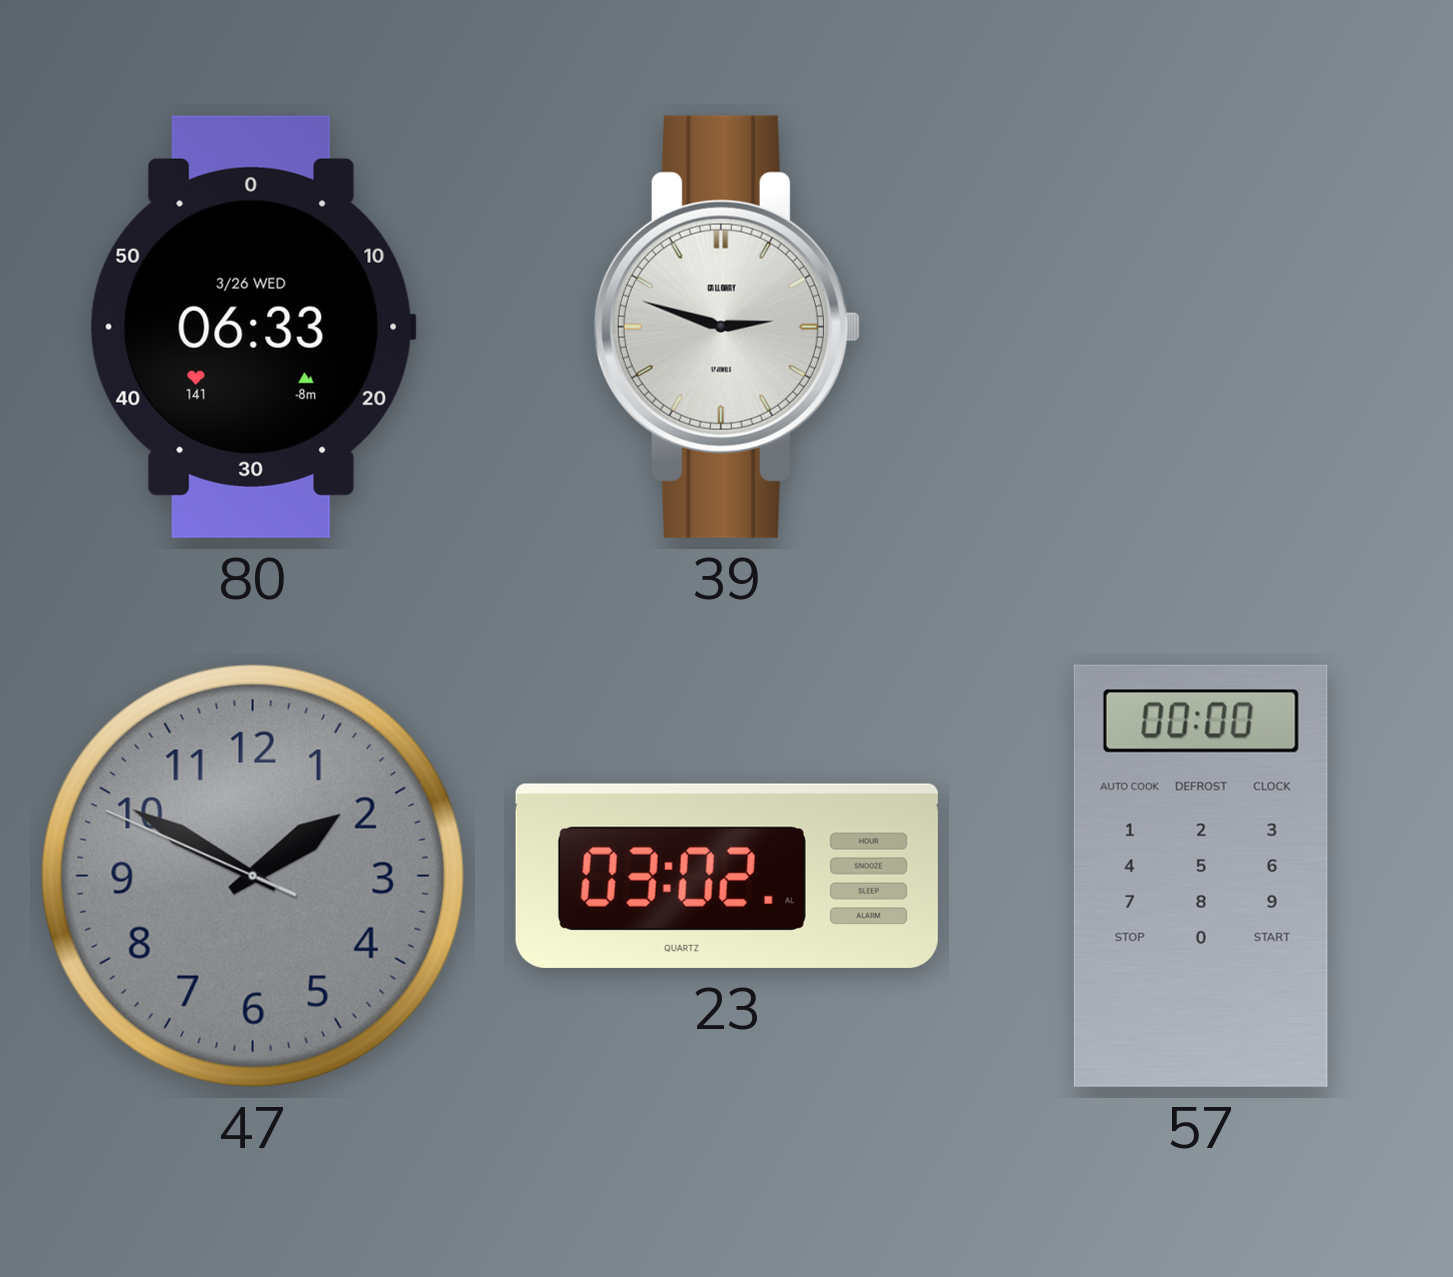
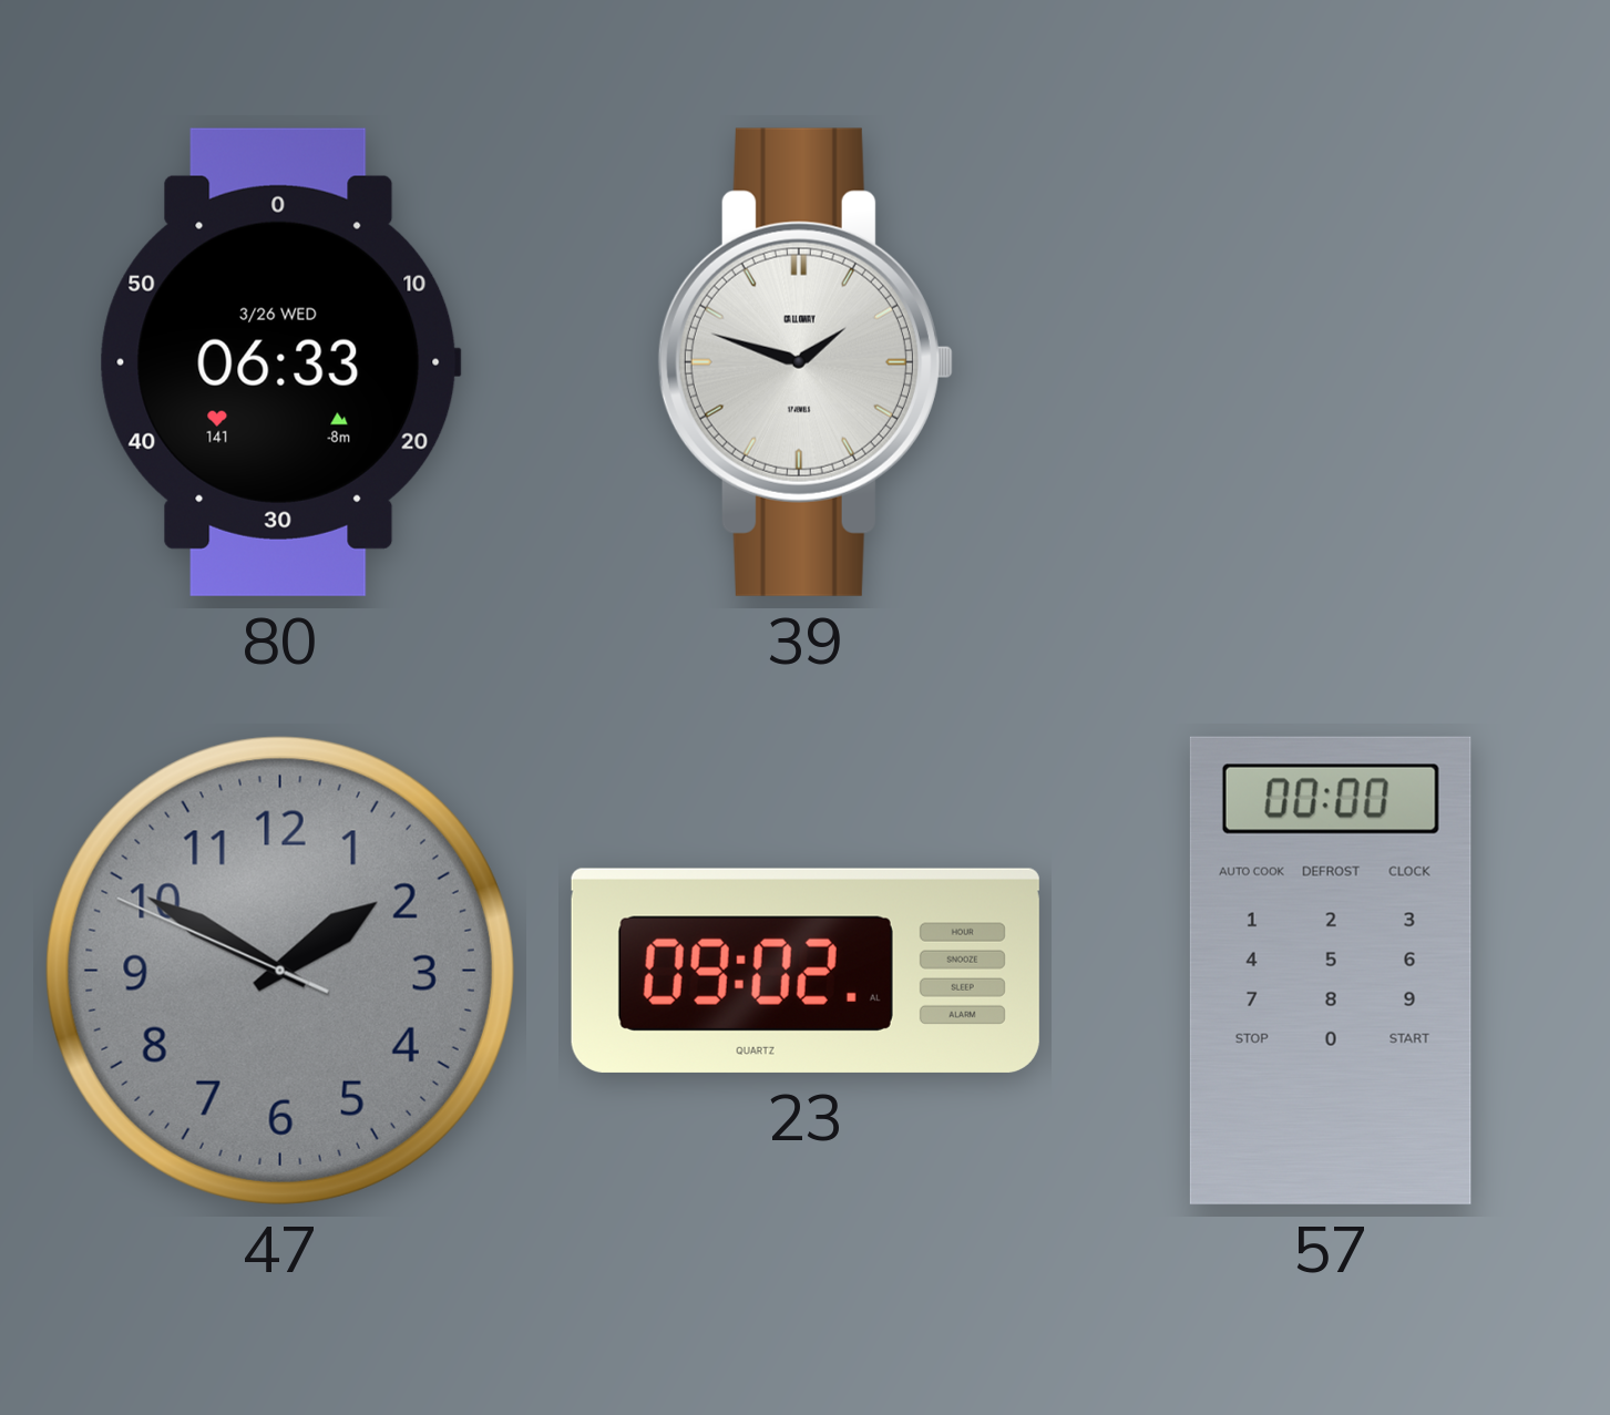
39: 2:48 -> 1:48
23: 03:02 -> 09:02
